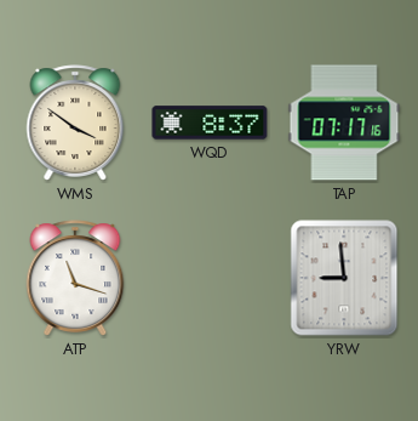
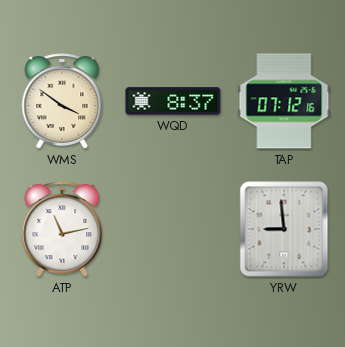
TAP: 07:17 -> 07:12
ATP: 11:18 -> 11:13
